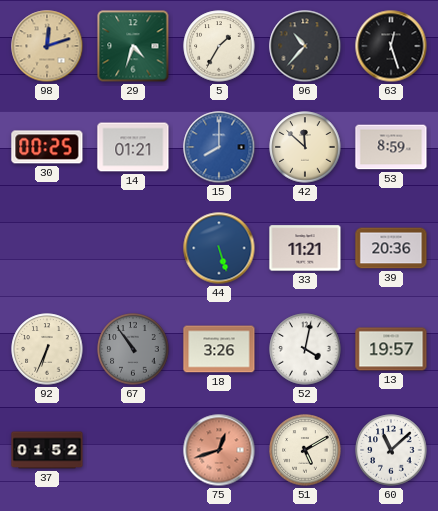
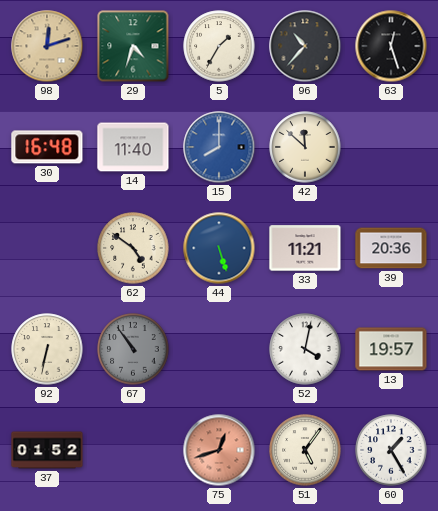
30: 00:25 -> 16:48
14: 01:21 -> 11:40
53: 8:59 -> none
62: none -> 4:51
92: 6:34 -> 6:32
18: 3:26 -> none
51: 5:10 -> 5:06
60: 11:08 -> 1:25
